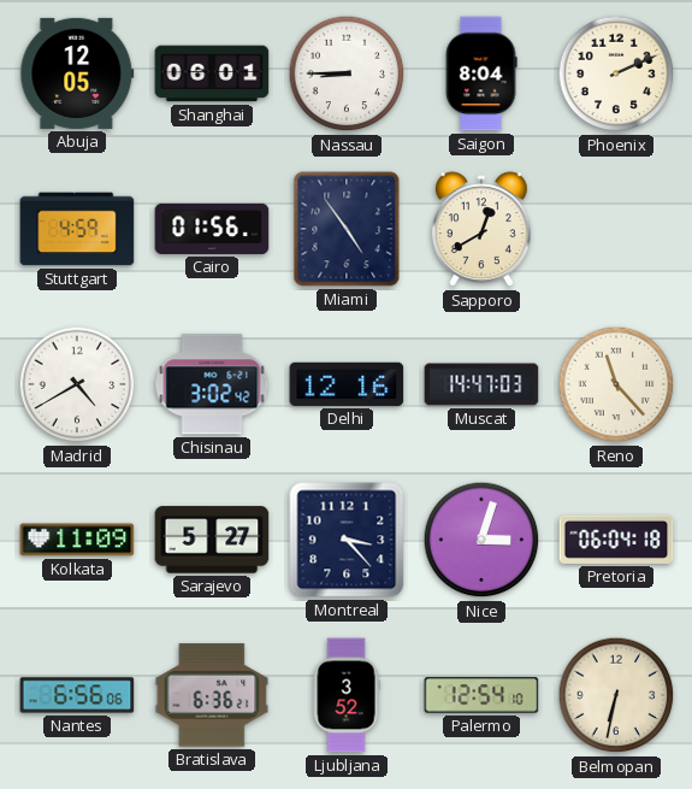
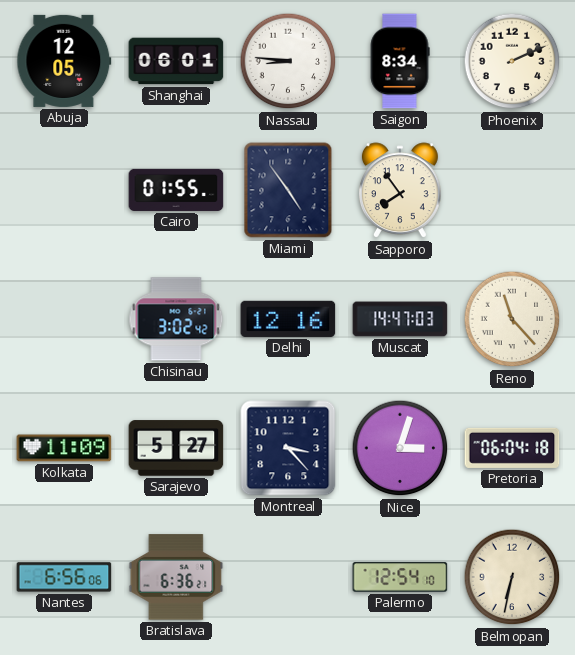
Nassau: 8:45 -> 8:46
Saigon: 8:04 -> 8:34
Stuttgart: 4:59 -> none
Cairo: 01:56 -> 01:55
Sapporo: 12:40 -> 7:54
Madrid: 4:40 -> none
Ljubljana: 3:52 -> none
